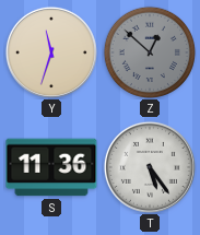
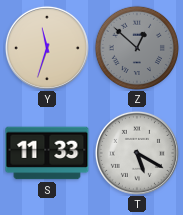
S: 11:36 -> 11:33
T: 5:24 -> 5:20
